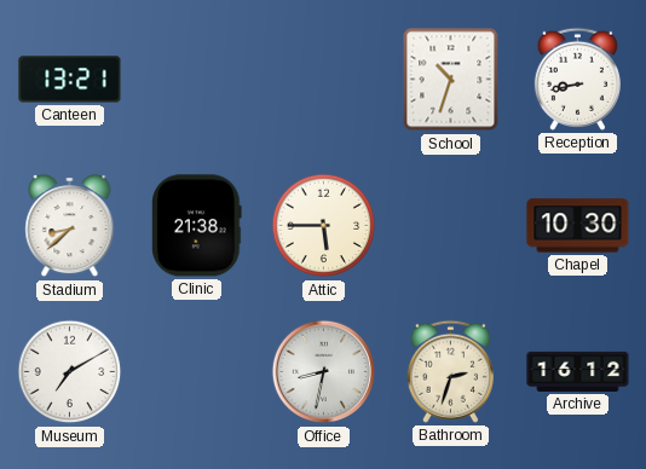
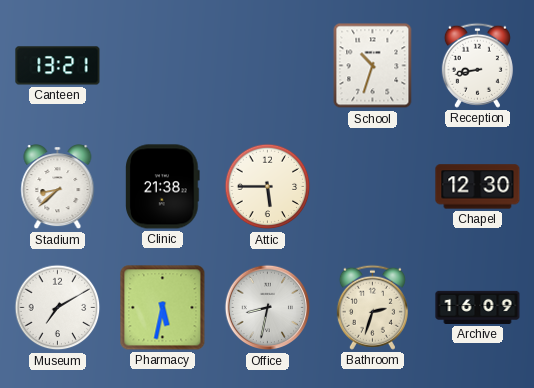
Chapel: 10:30 -> 12:30
Pharmacy: none -> 5:32
Archive: 16:12 -> 16:09
